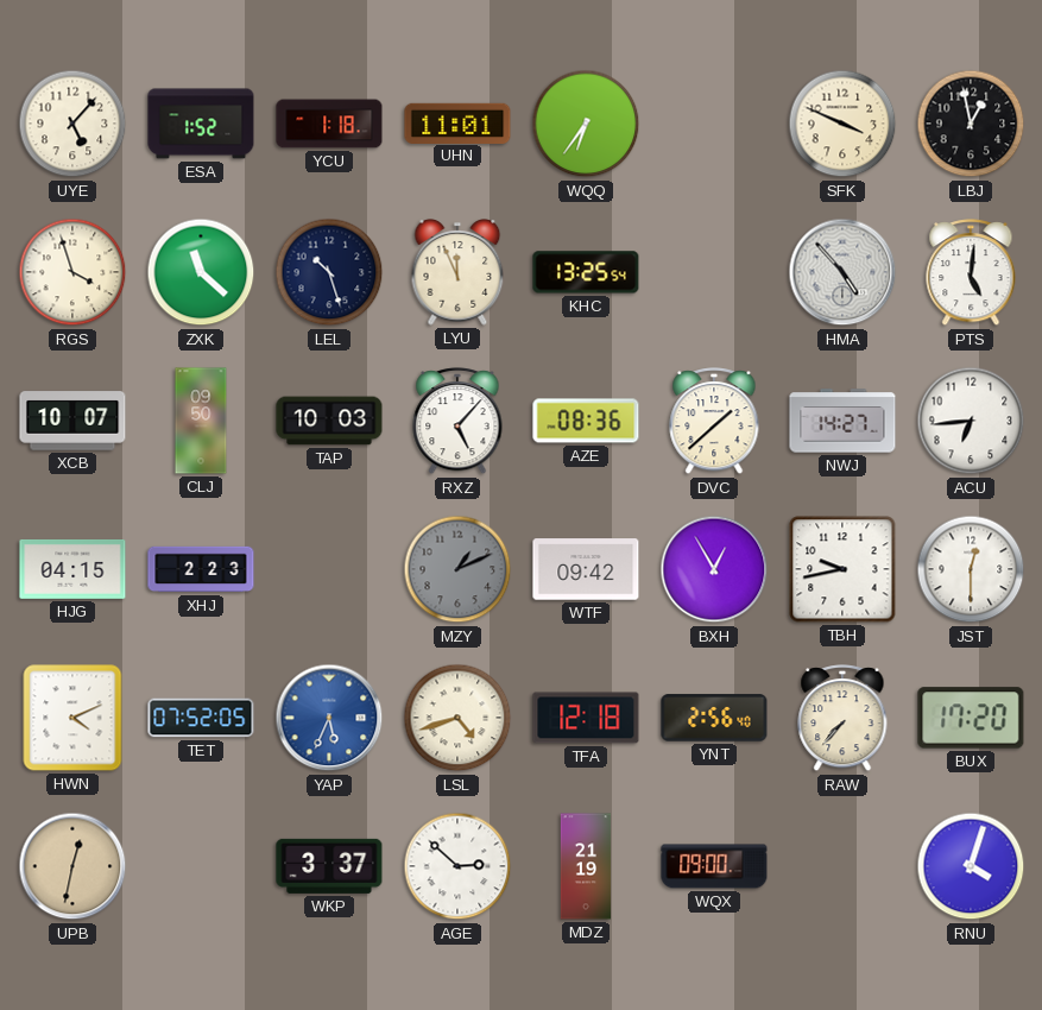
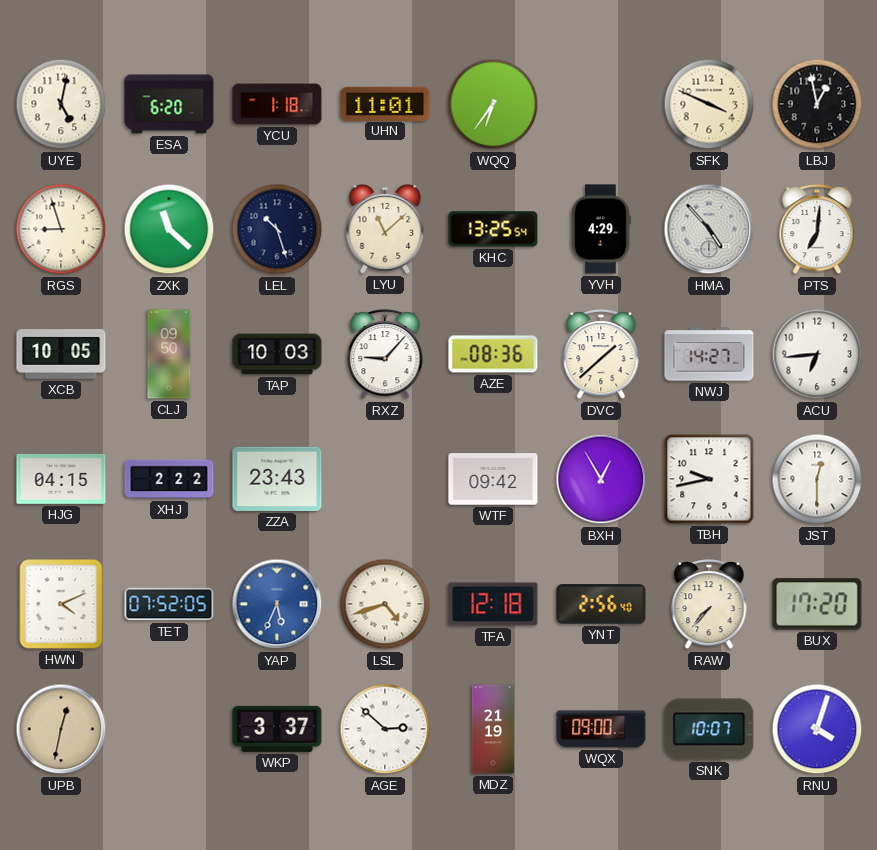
UYE: 5:07 -> 5:02
ESA: 1:52 -> 6:20
RGS: 3:57 -> 8:57
LYU: 11:56 -> 11:08
YVH: none -> 4:29
PTS: 5:01 -> 7:01
XCB: 10:07 -> 10:05
RXZ: 5:07 -> 9:07
XHJ: 2:23 -> 2:22
ZZA: none -> 23:43
MZY: 1:11 -> none
SNK: none -> 10:07
